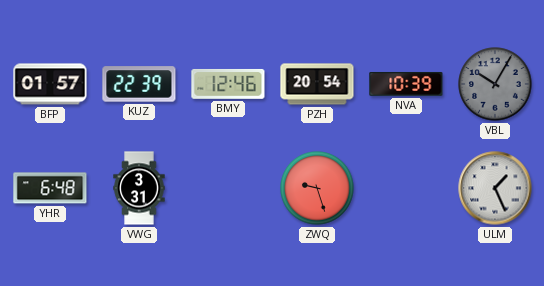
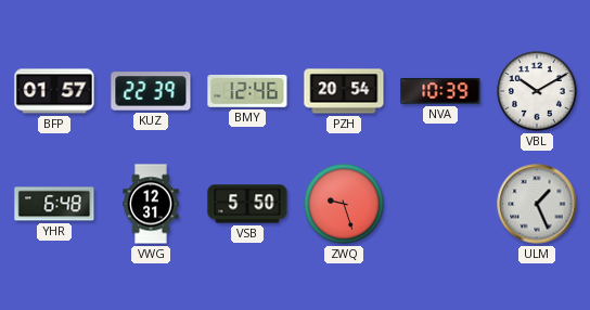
VBL: 10:05 -> 10:10
VBL dial: grey -> white
VWG: 3:31 -> 12:31
VSB: none -> 5:50
